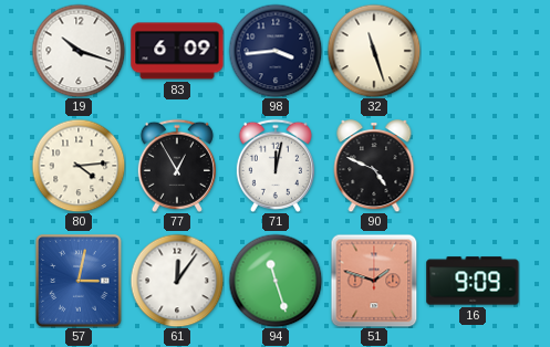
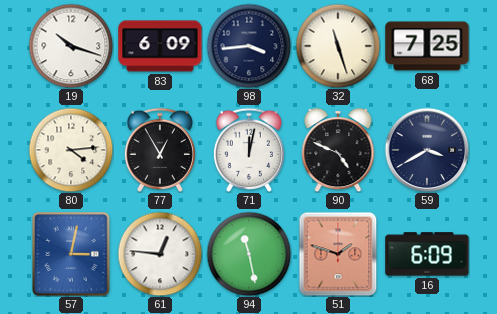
68: none -> 7:25
59: none -> 3:40
61: 12:06 -> 12:46
94: 11:27 -> 11:28
16: 9:09 -> 6:09
